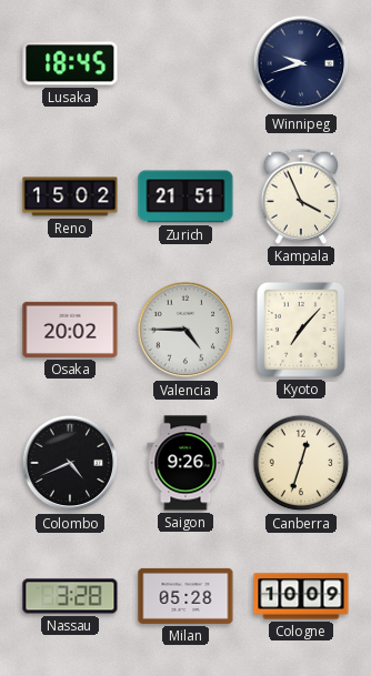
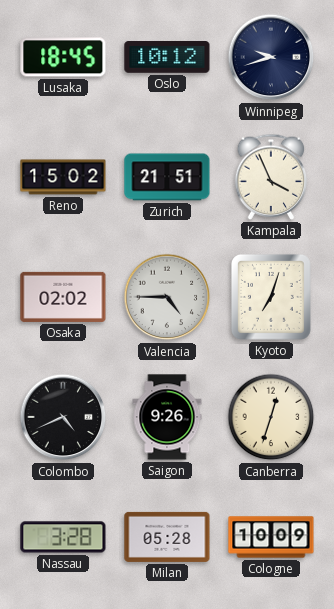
Oslo: none -> 10:12
Osaka: 20:02 -> 02:02
Kyoto: 7:07 -> 7:03
